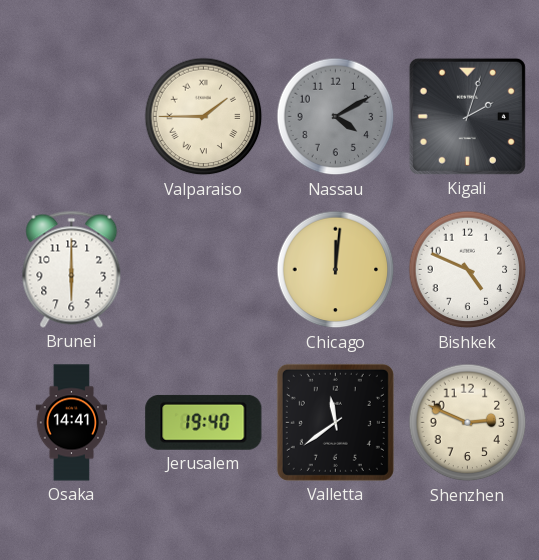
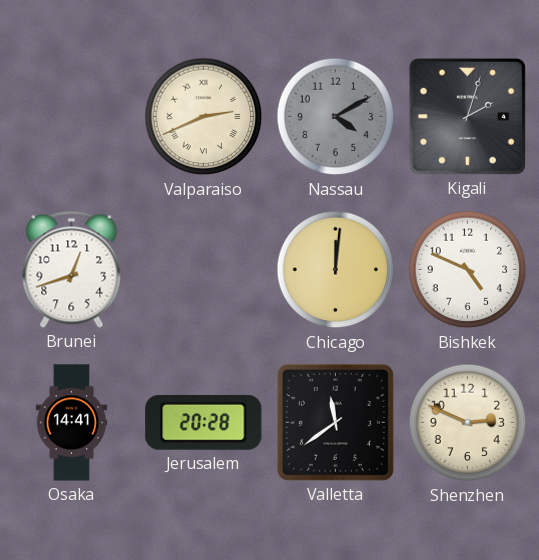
Valparaiso: 1:45 -> 2:41
Brunei: 6:00 -> 12:42
Jerusalem: 19:40 -> 20:28
